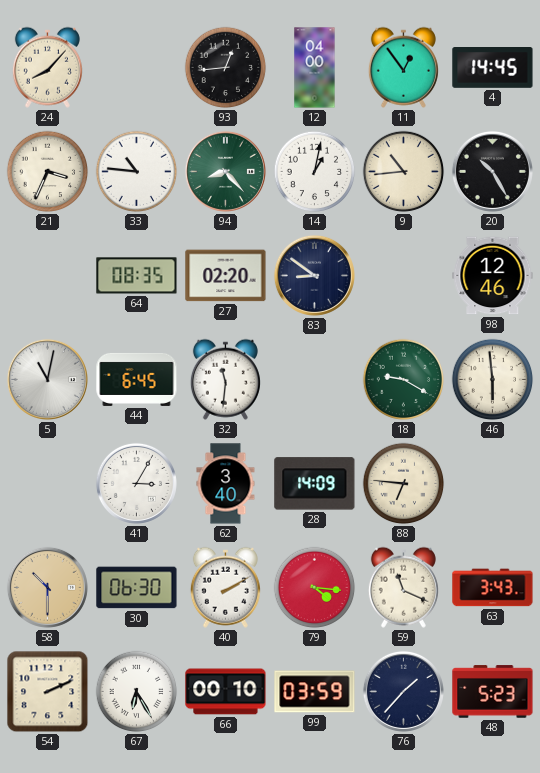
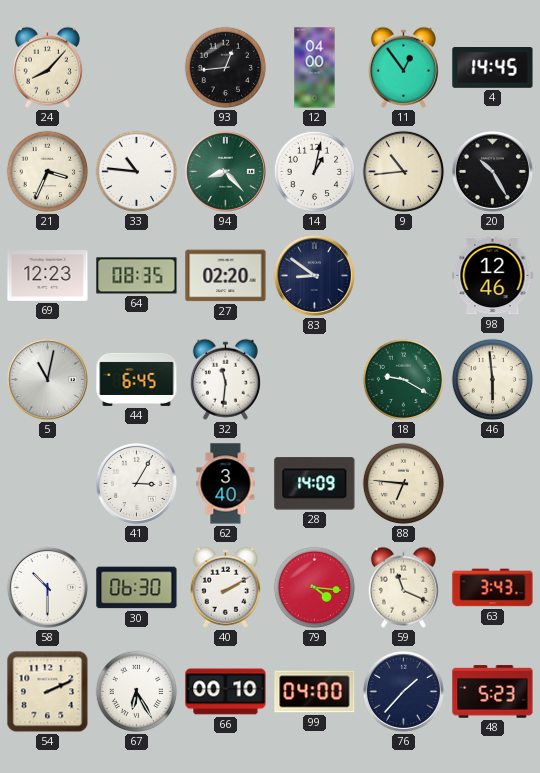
69: none -> 12:23
58 dial: champagne -> white
99: 03:59 -> 04:00
